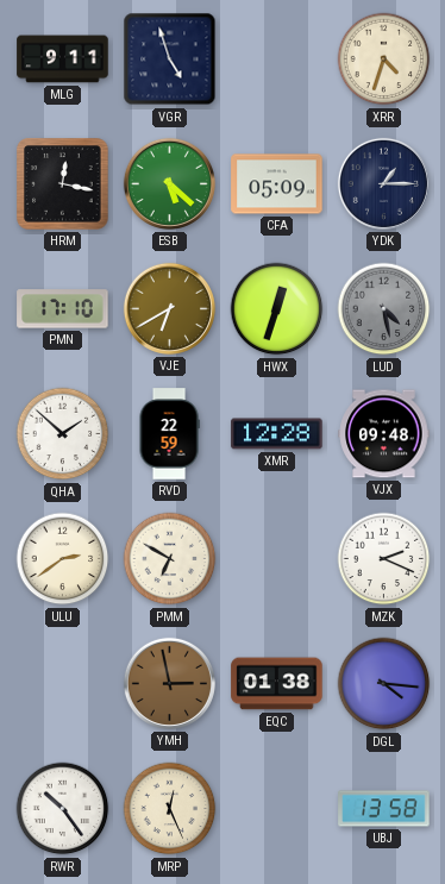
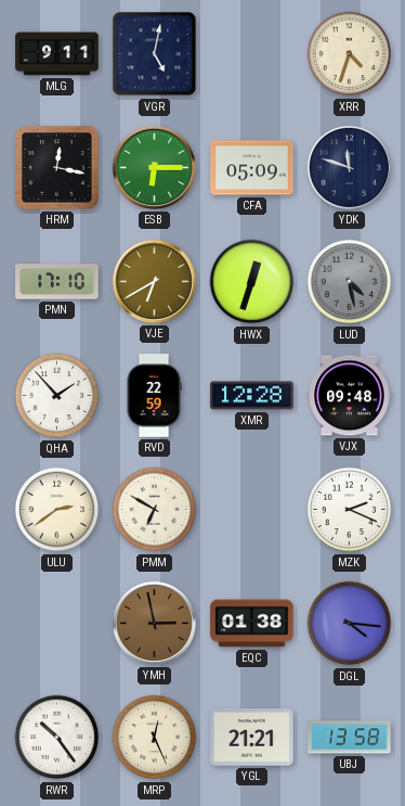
VGR: 4:57 -> 5:02
ESB: 5:22 -> 6:15
YDK: 1:15 -> 11:48
QHA: 1:52 -> 1:53
YGL: none -> 21:21
